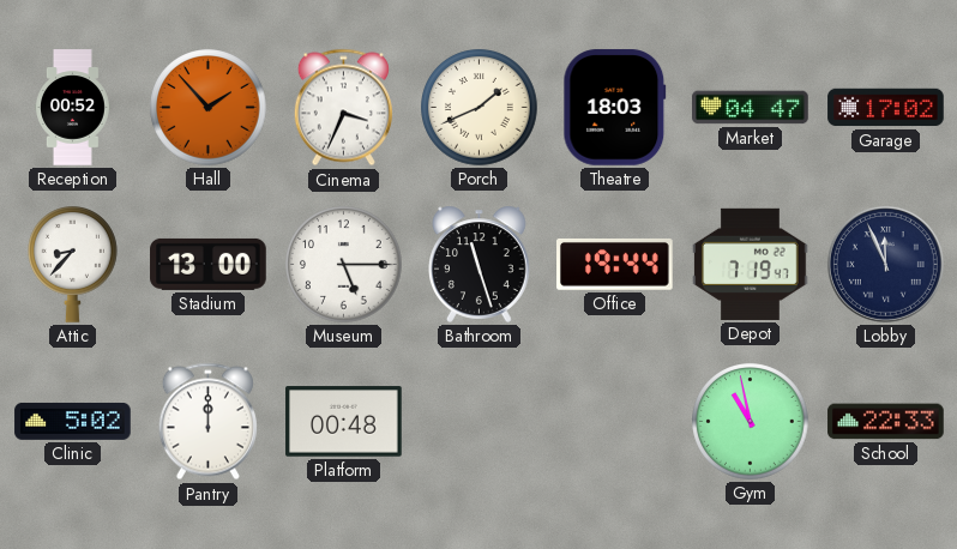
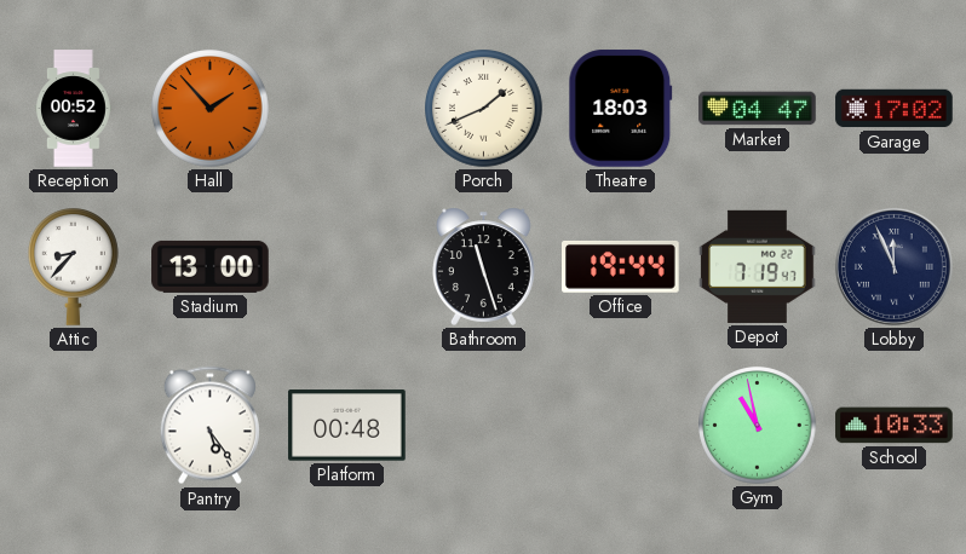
Cinema: 3:34 -> none
Museum: 5:15 -> none
Clinic: 5:02 -> none
Pantry: 12:00 -> 5:24
School: 22:33 -> 10:33
